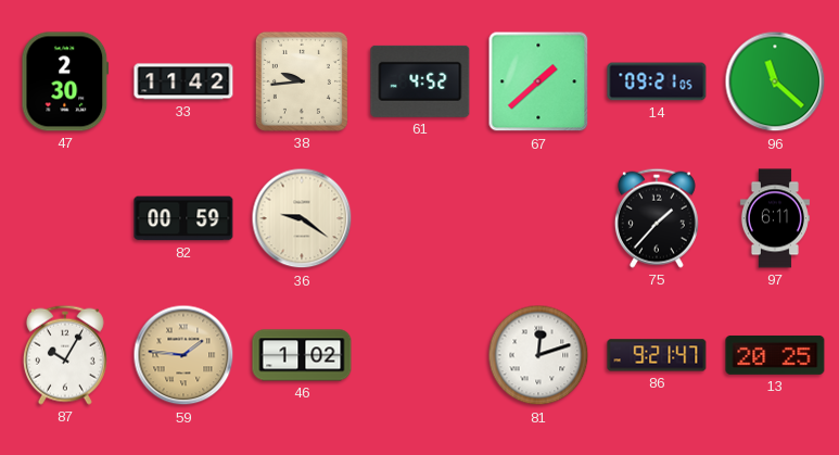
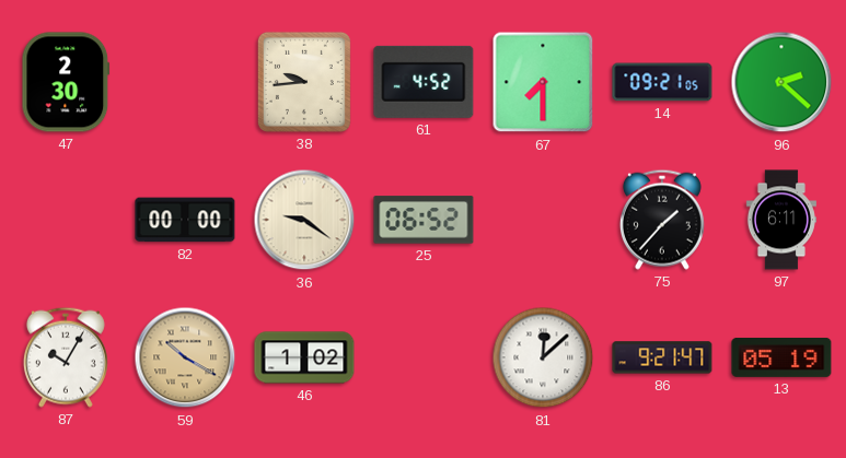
33: 11:42 -> none
67: 1:38 -> 7:30
96: 11:22 -> 2:22
82: 00:59 -> 00:00
25: none -> 06:52
59: 1:46 -> 10:20
81: 12:12 -> 12:08
13: 20:25 -> 05:19
